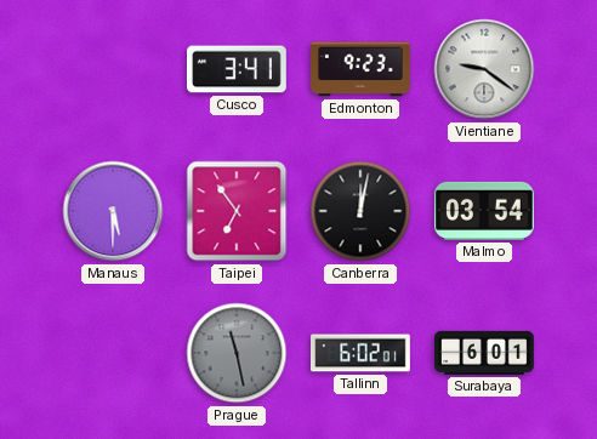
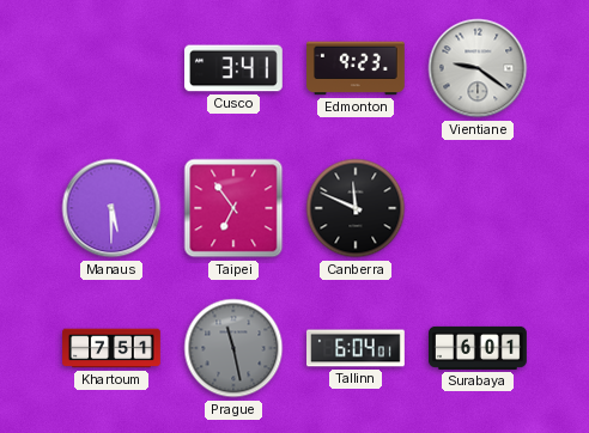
Canberra: 12:02 -> 11:49
Malmo: 03:54 -> none
Khartoum: none -> 7:51
Tallinn: 6:02 -> 6:04
